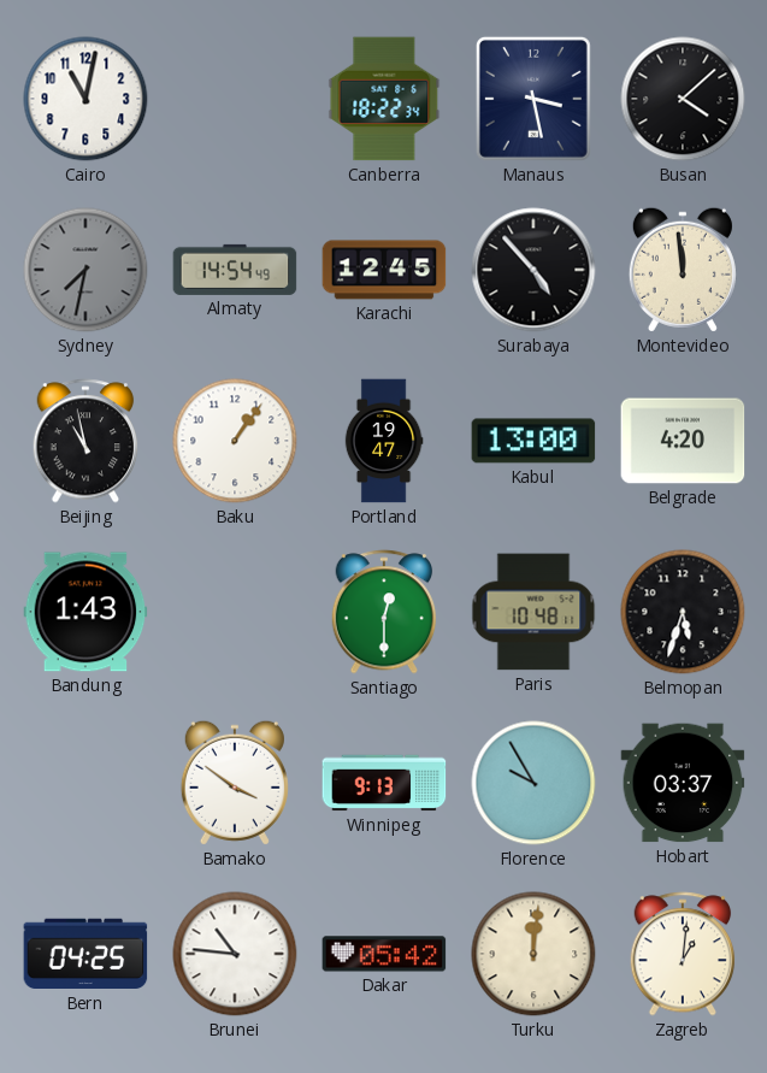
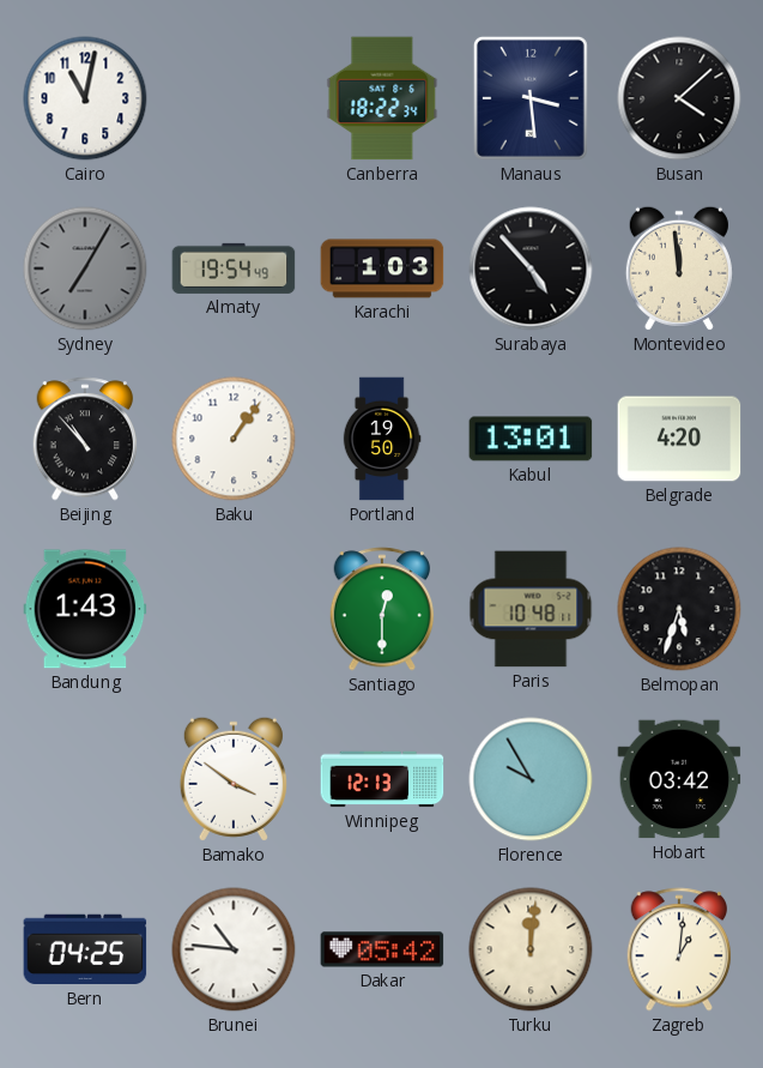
Manaus: 3:28 -> 3:29
Sydney: 7:32 -> 7:05
Almaty: 14:54 -> 19:54
Karachi: 12:45 -> 1:03
Beijing: 10:58 -> 10:53
Portland: 19:47 -> 19:50
Kabul: 13:00 -> 13:01
Winnipeg: 9:13 -> 12:13
Hobart: 03:37 -> 03:42
